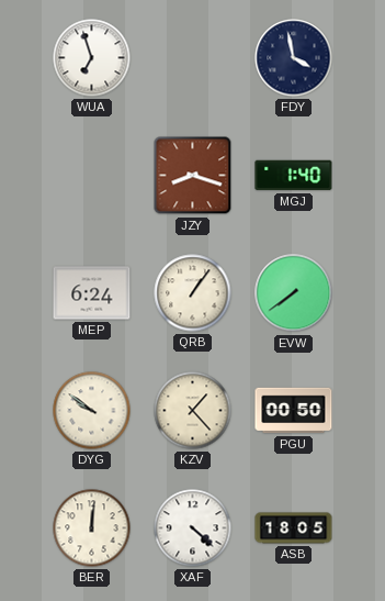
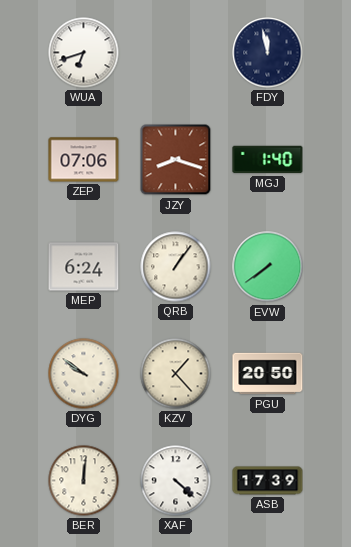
WUA: 6:57 -> 6:42
FDY: 3:58 -> 11:58
ZEP: none -> 07:06
PGU: 00:50 -> 20:50
ASB: 18:05 -> 17:39
